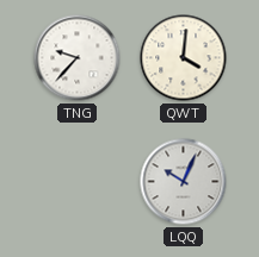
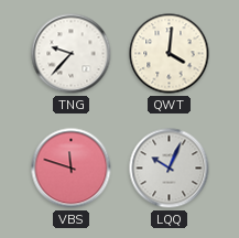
VBS: none -> 11:48
